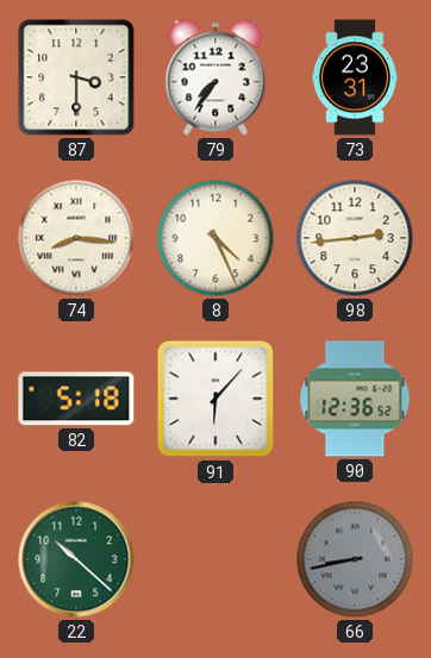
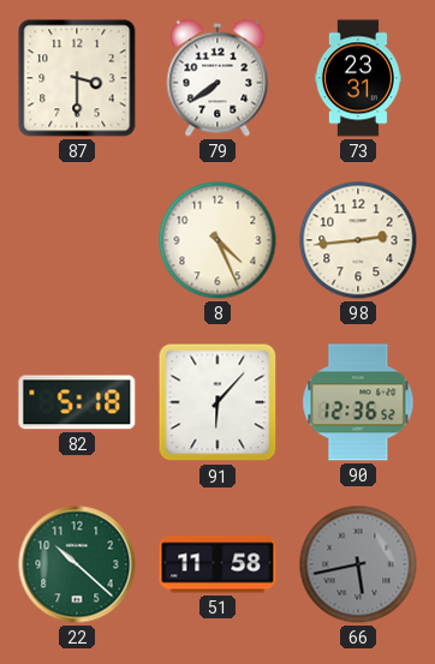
79: 7:36 -> 7:39
74: 8:16 -> none
51: none -> 11:58
66: 8:43 -> 5:43
